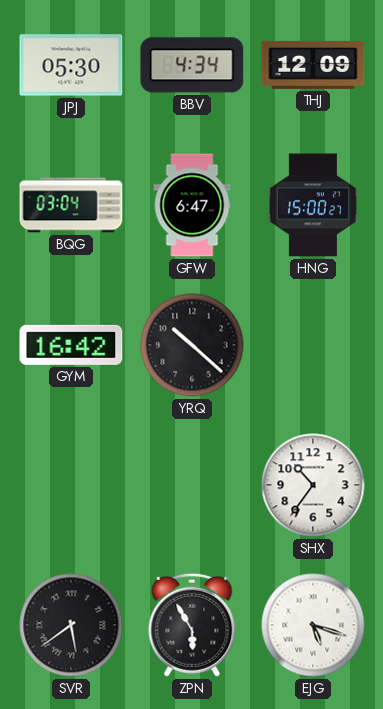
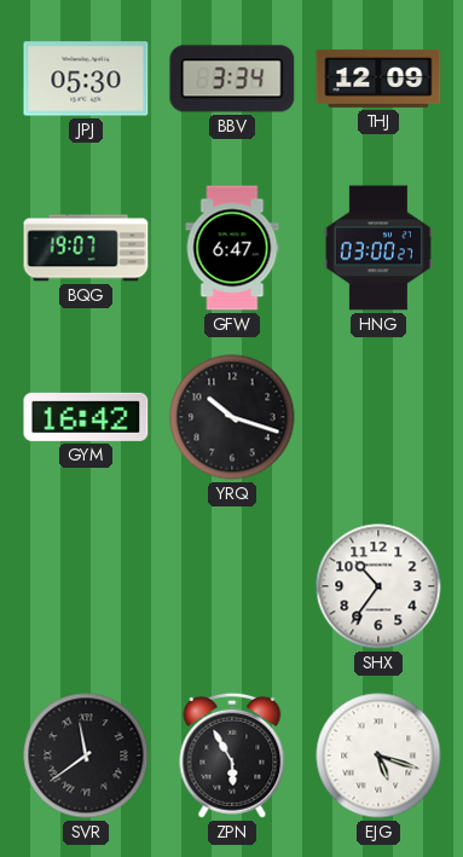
BBV: 4:34 -> 3:34
BQG: 03:04 -> 19:07
HNG: 15:00 -> 03:00
YRQ: 10:22 -> 10:18
SVR: 5:39 -> 11:39
